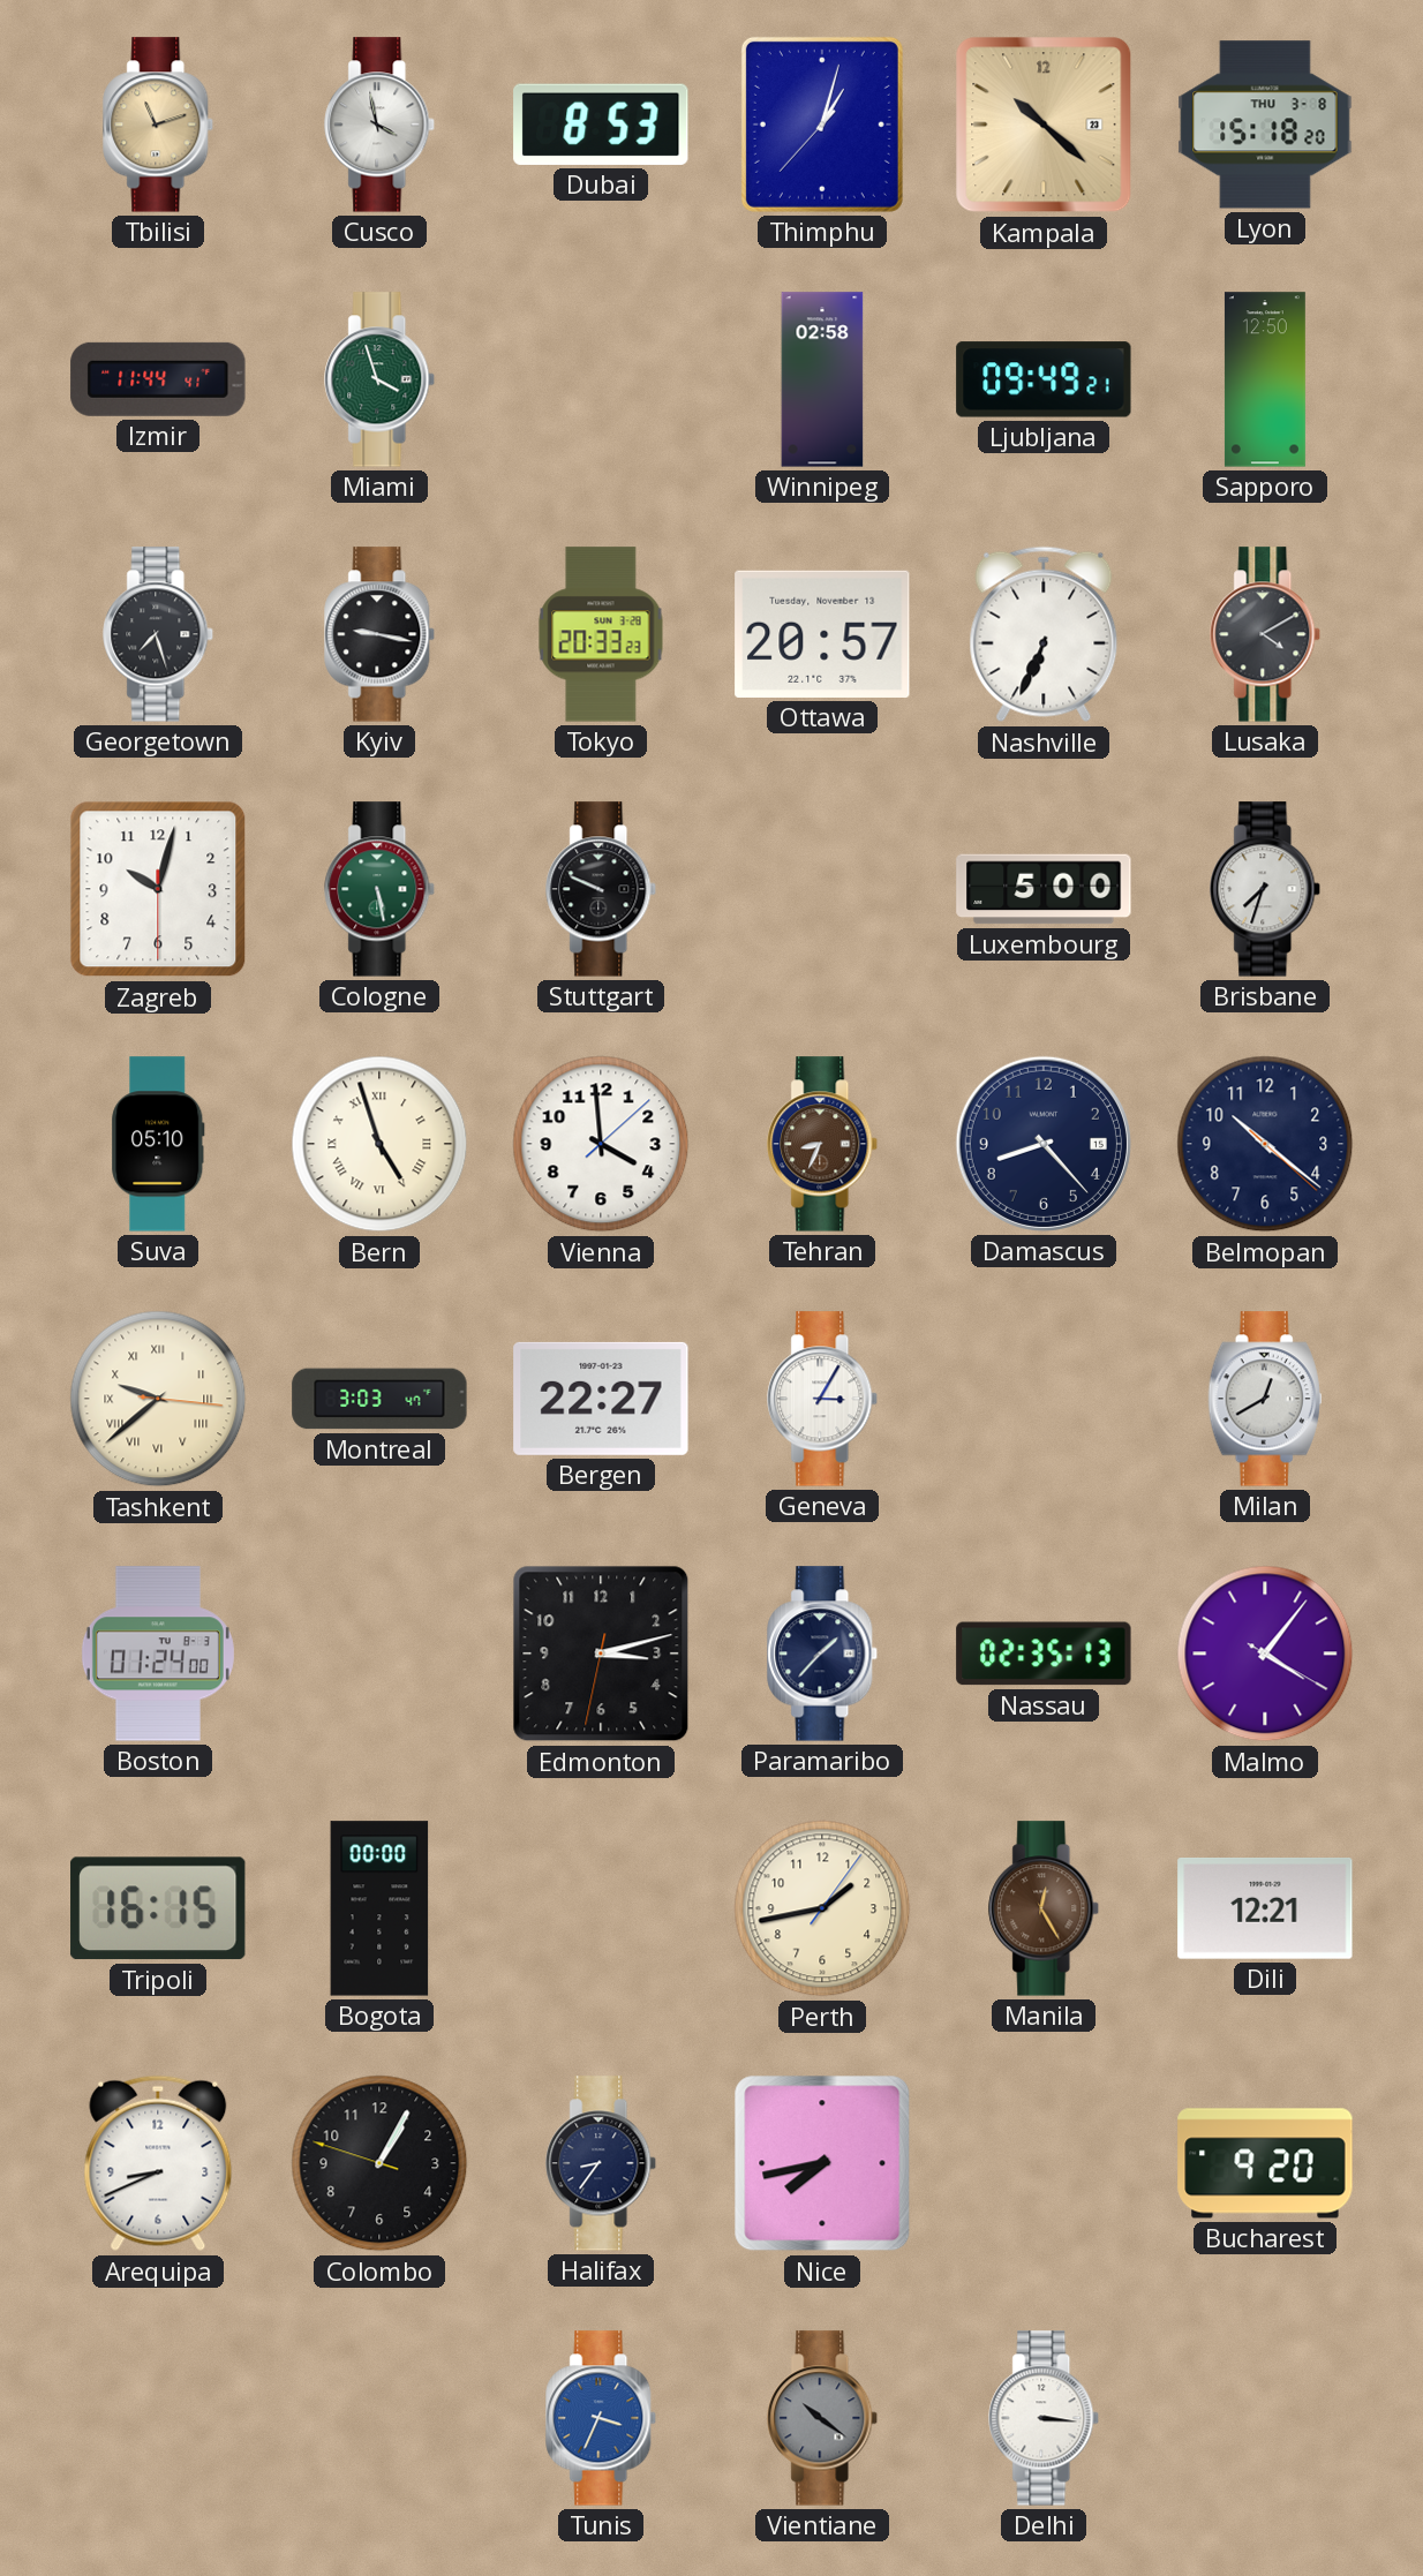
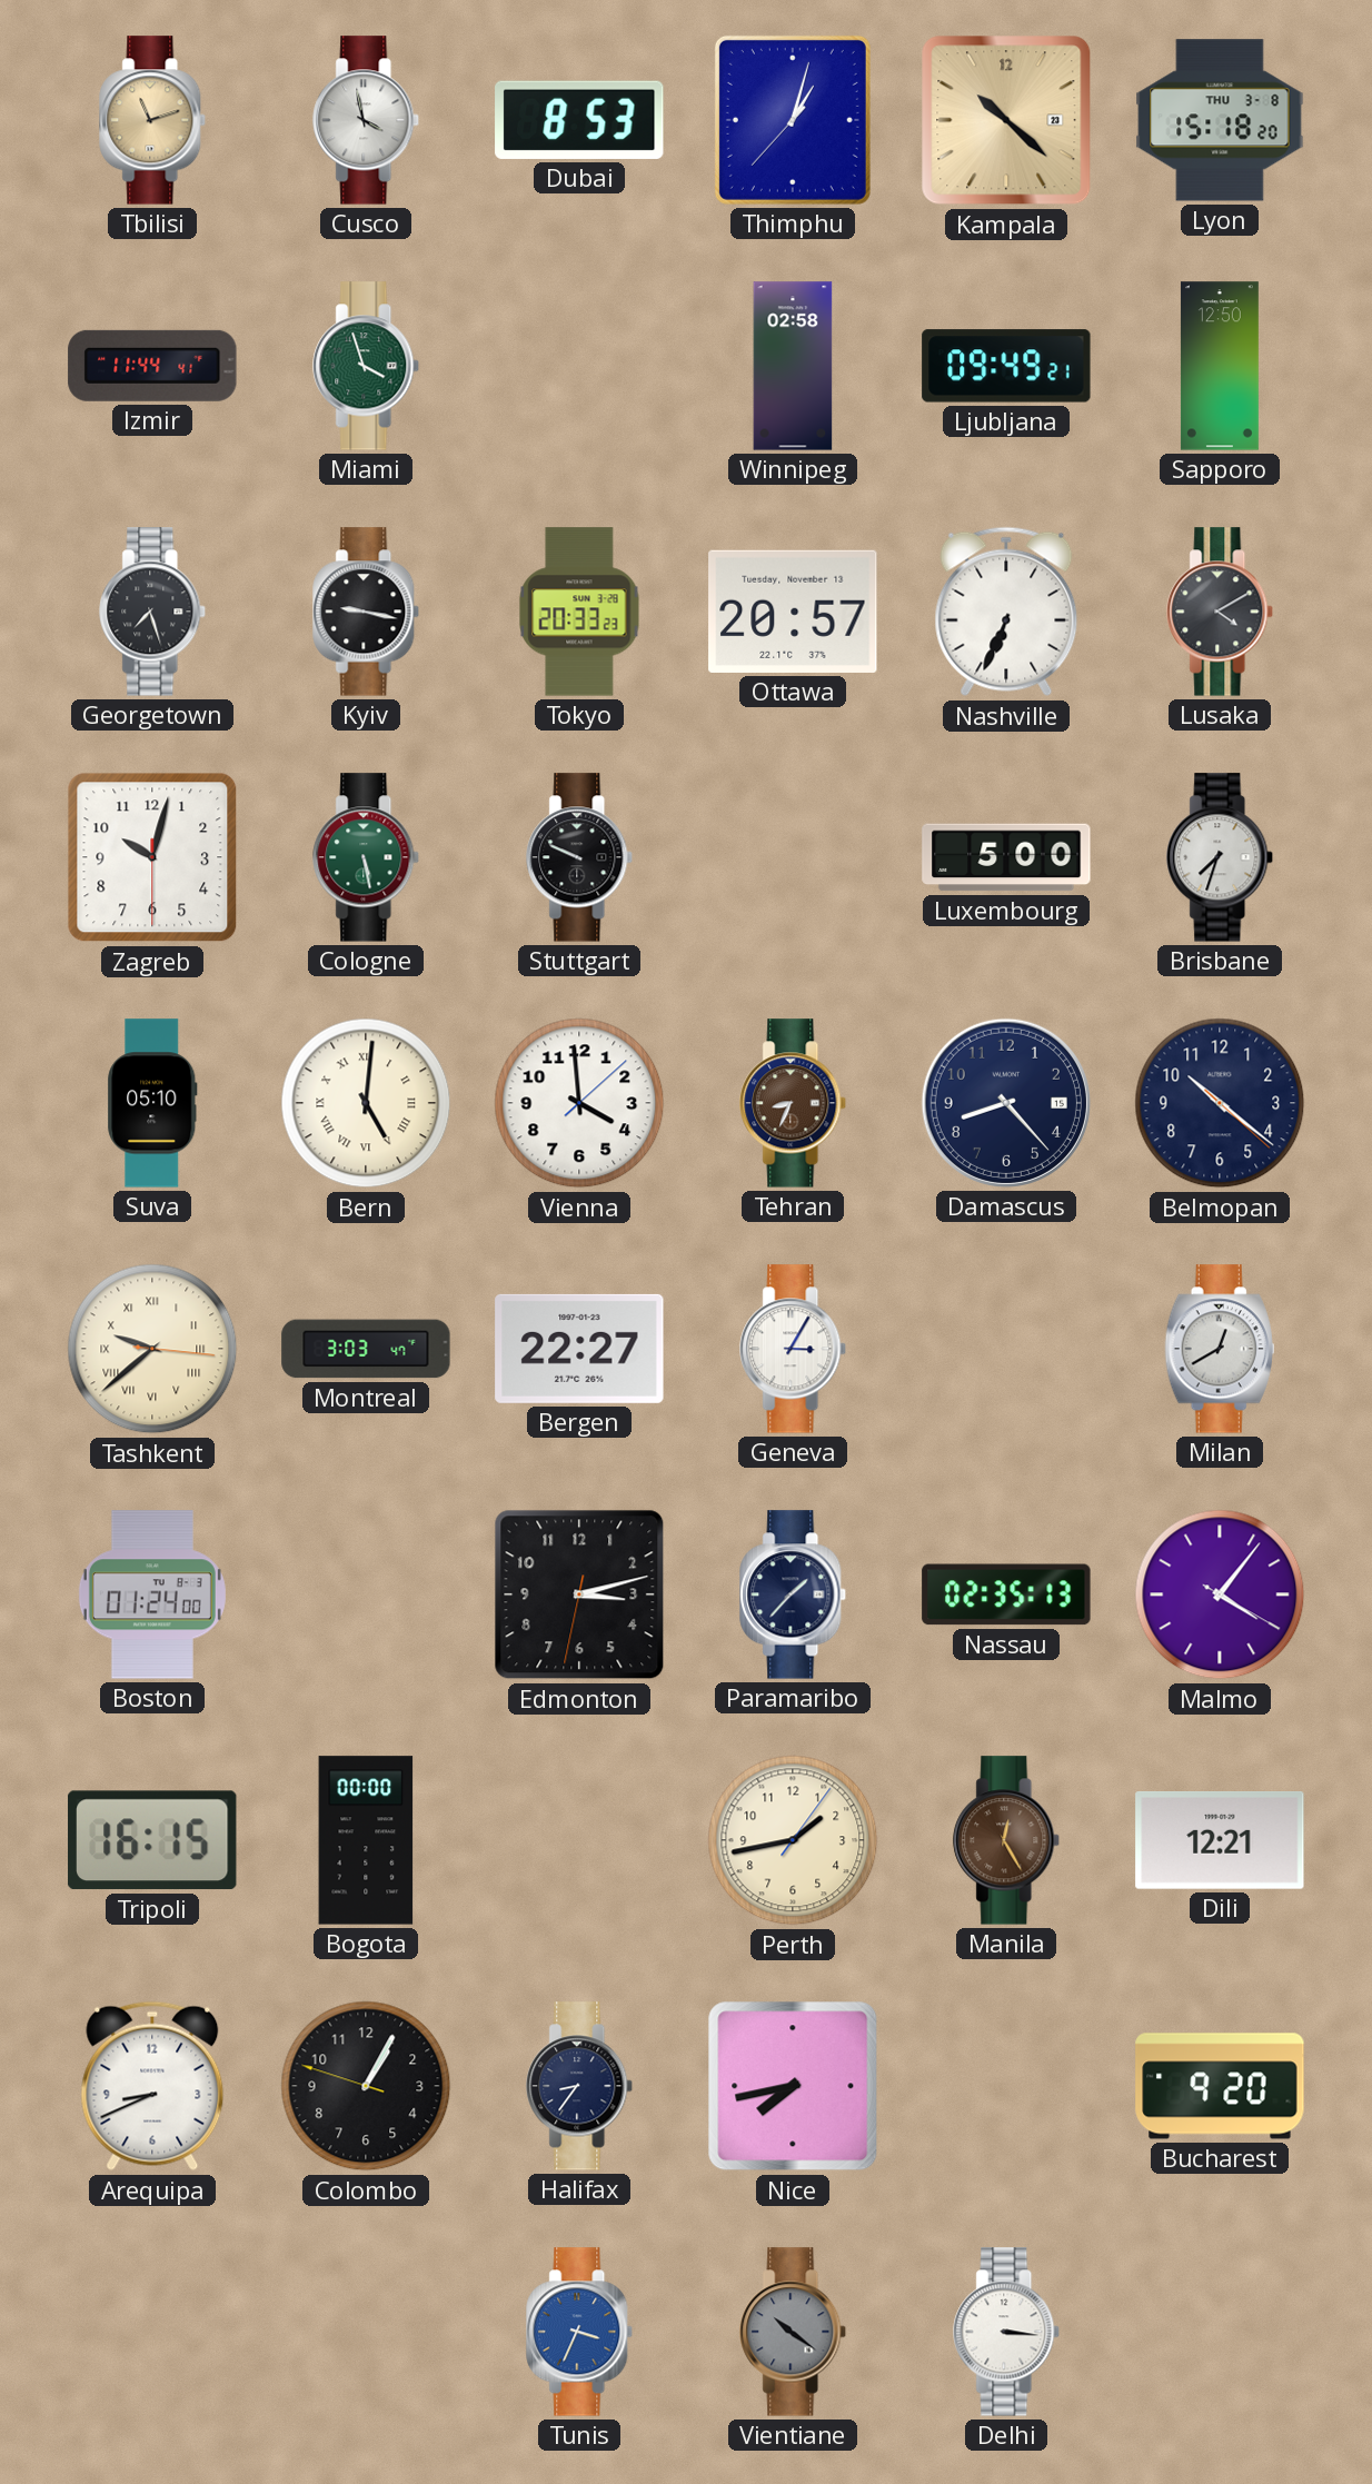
Bern: 4:57 -> 5:01
